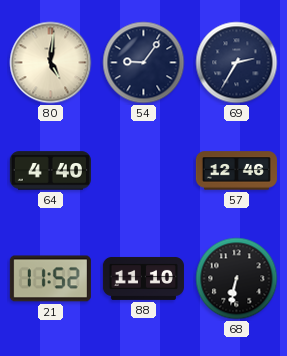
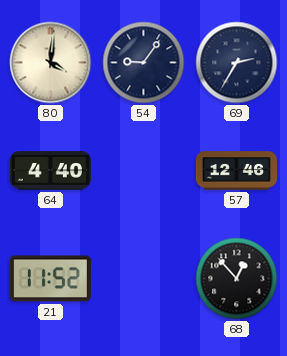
80: 5:01 -> 4:01
88: 11:10 -> none
68: 6:32 -> 12:53
